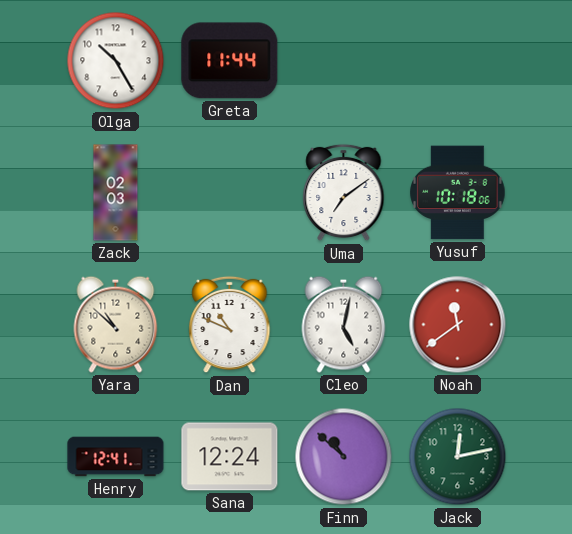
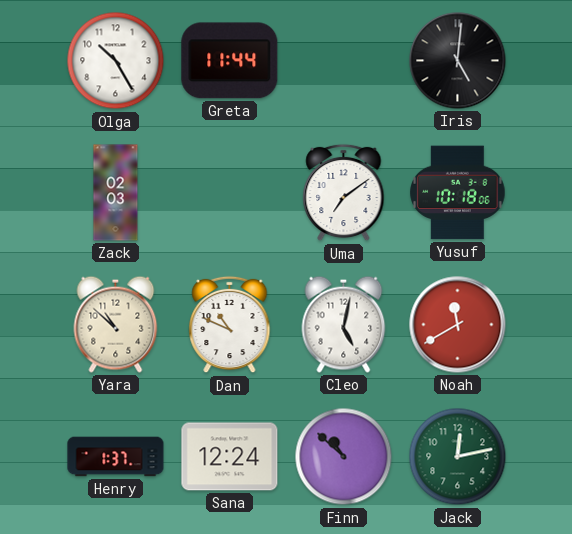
Iris: none -> 5:01
Noah: 11:39 -> 11:40
Henry: 12:41 -> 1:37
